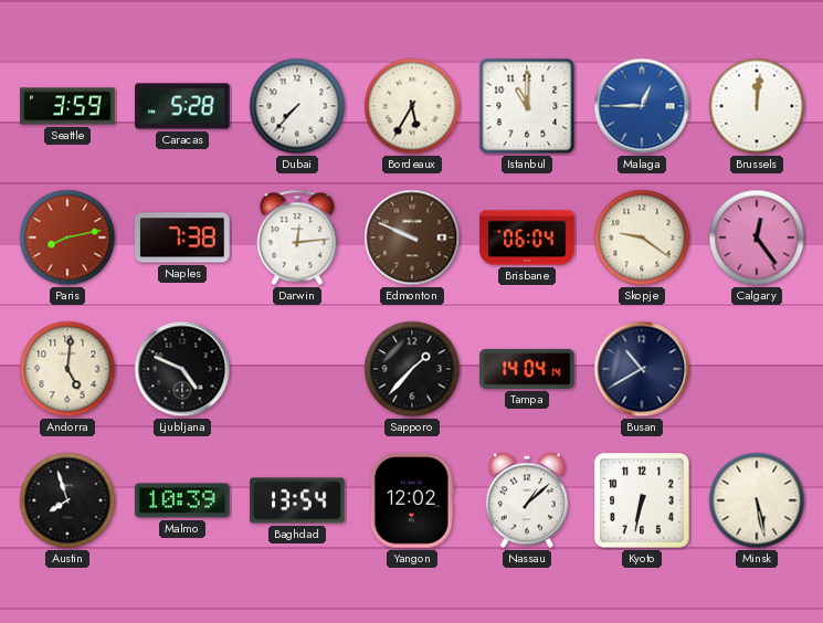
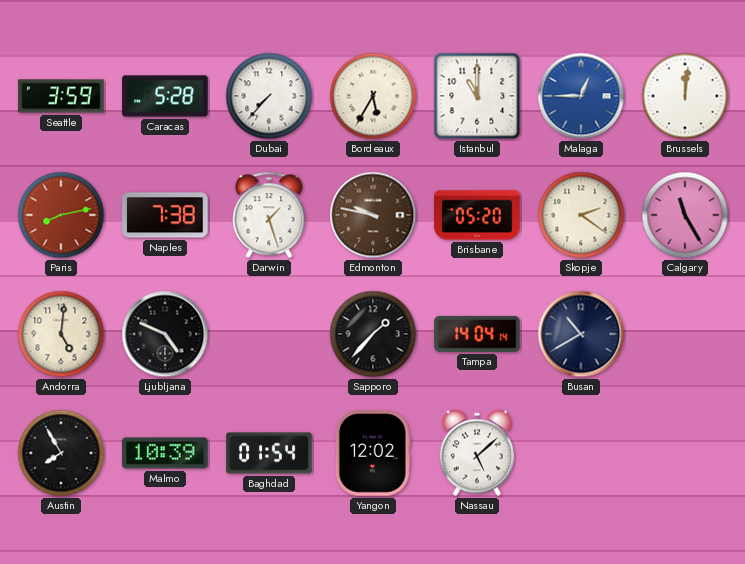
Darwin: 12:14 -> 1:27
Edmonton: 9:49 -> 9:47
Brisbane: 06:04 -> 05:20
Skopje: 9:21 -> 2:21
Calgary: 12:24 -> 11:25
Austin: 7:57 -> 7:55
Baghdad: 13:54 -> 01:54
Nassau: 1:08 -> 5:08
Kyoto: 6:32 -> none
Minsk: 5:28 -> none
